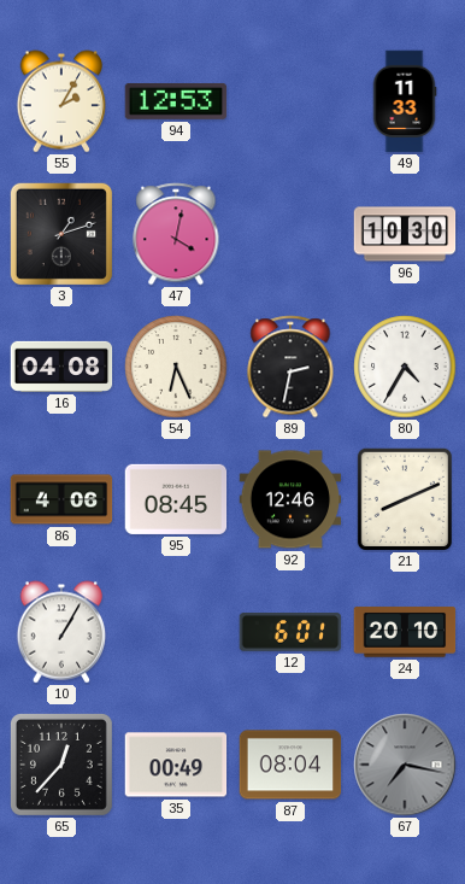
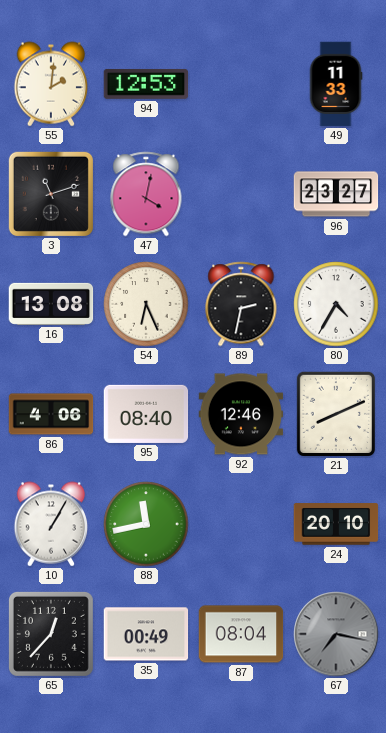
55: 2:05 -> 2:01
3: 1:12 -> 11:12
96: 10:30 -> 23:27
16: 04:08 -> 13:08
95: 08:45 -> 08:40
88: none -> 11:43
12: 6:01 -> none
